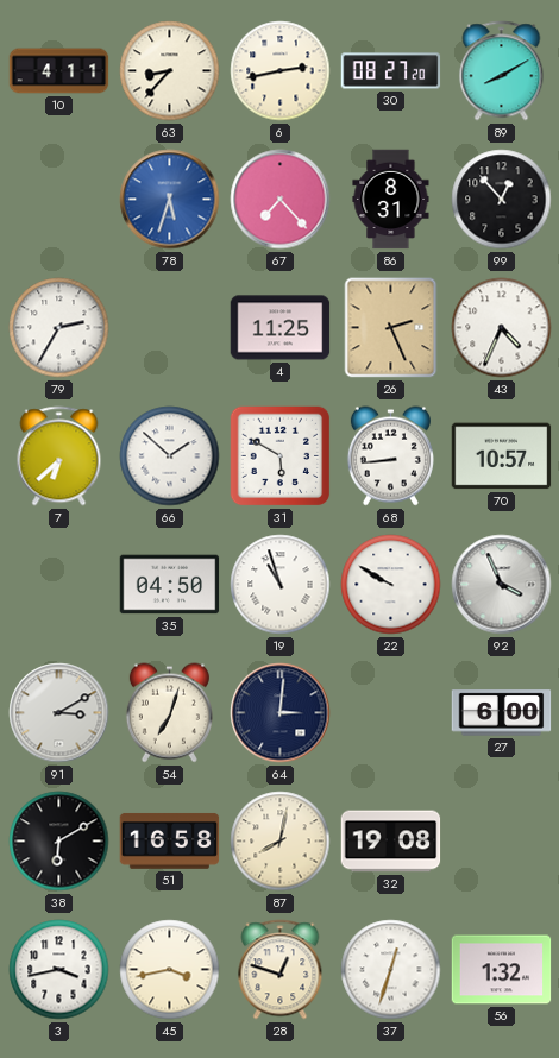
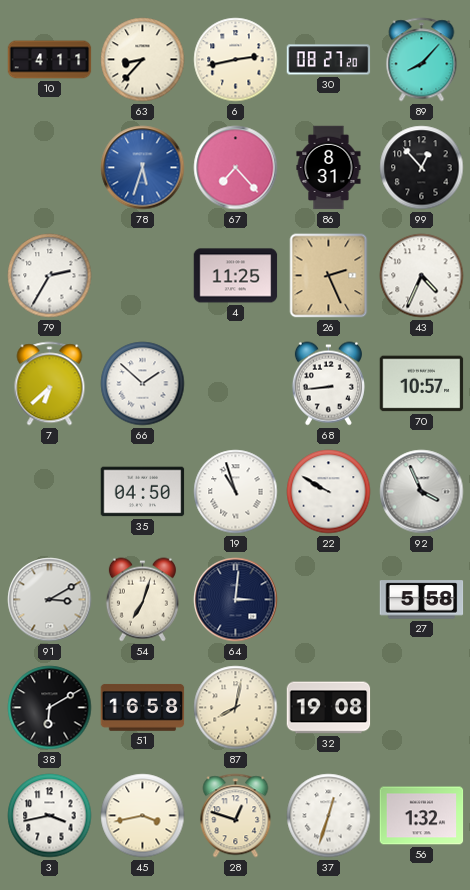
89: 8:10 -> 8:07
31: 5:50 -> none
27: 6:00 -> 5:58
